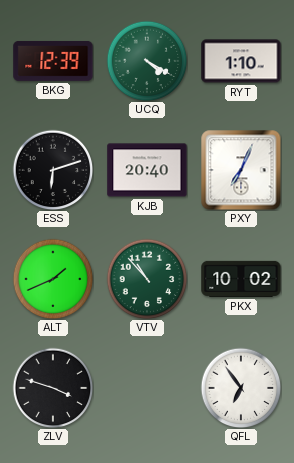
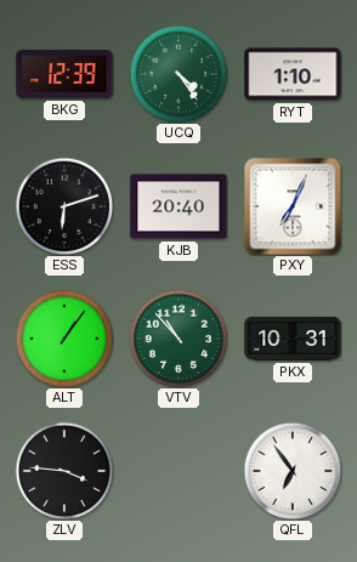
UCQ: 4:20 -> 4:24
ALT: 1:41 -> 1:06
PKX: 10:02 -> 10:31
ZLV: 3:48 -> 3:46
